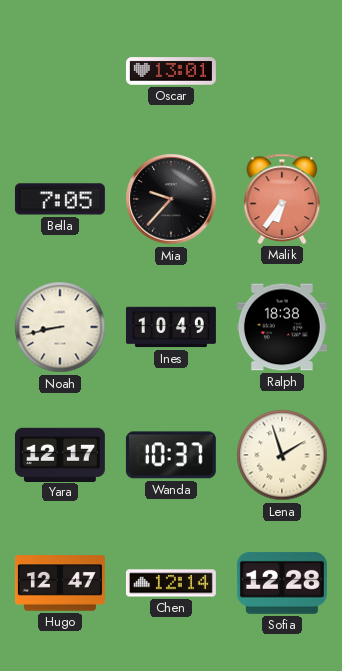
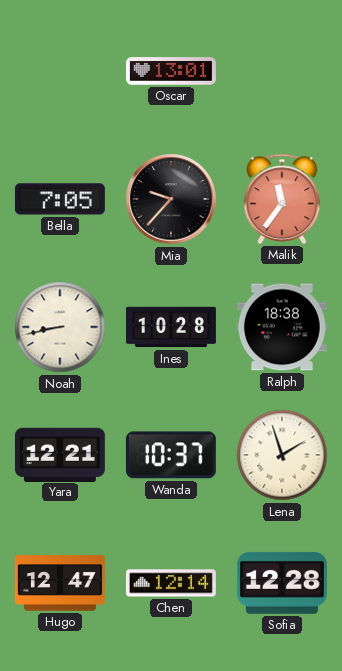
Malik: 6:36 -> 11:36
Ines: 10:49 -> 10:28
Yara: 12:17 -> 12:21
